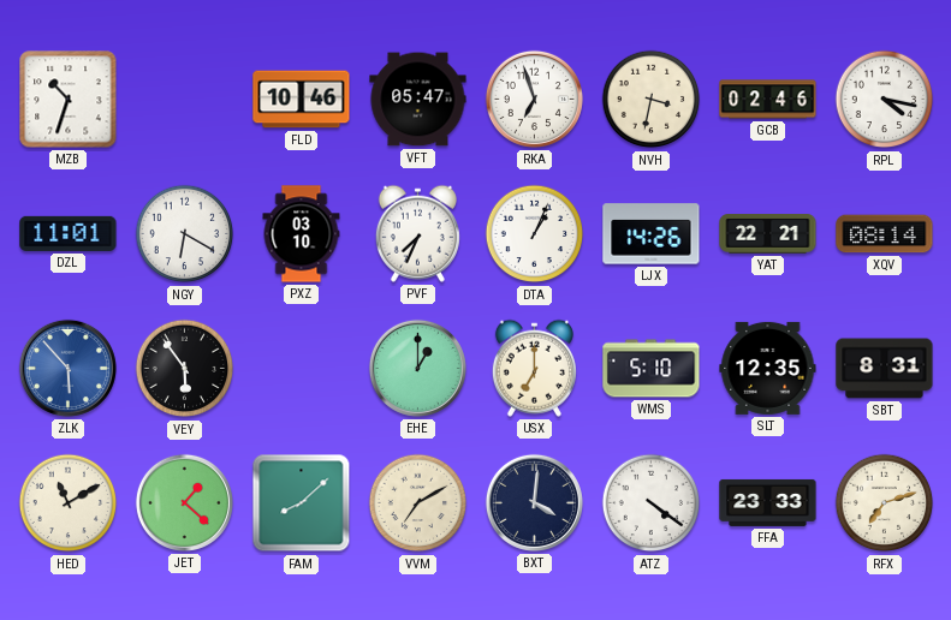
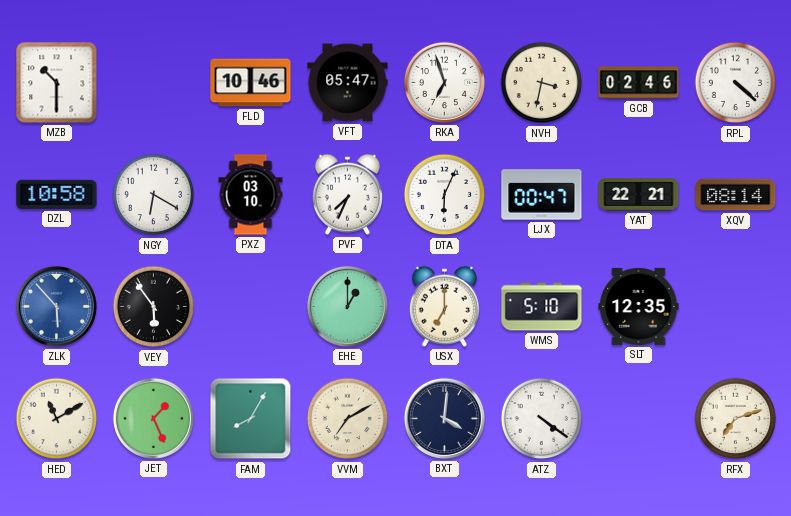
MZB: 10:33 -> 10:30
RPL: 4:17 -> 4:22
DZL: 11:01 -> 10:58
DTA: 1:04 -> 6:04
LJX: 14:26 -> 00:47
SBT: 8:31 -> none
JET: 1:22 -> 1:26
FAM: 8:08 -> 8:05
FFA: 23:33 -> none
